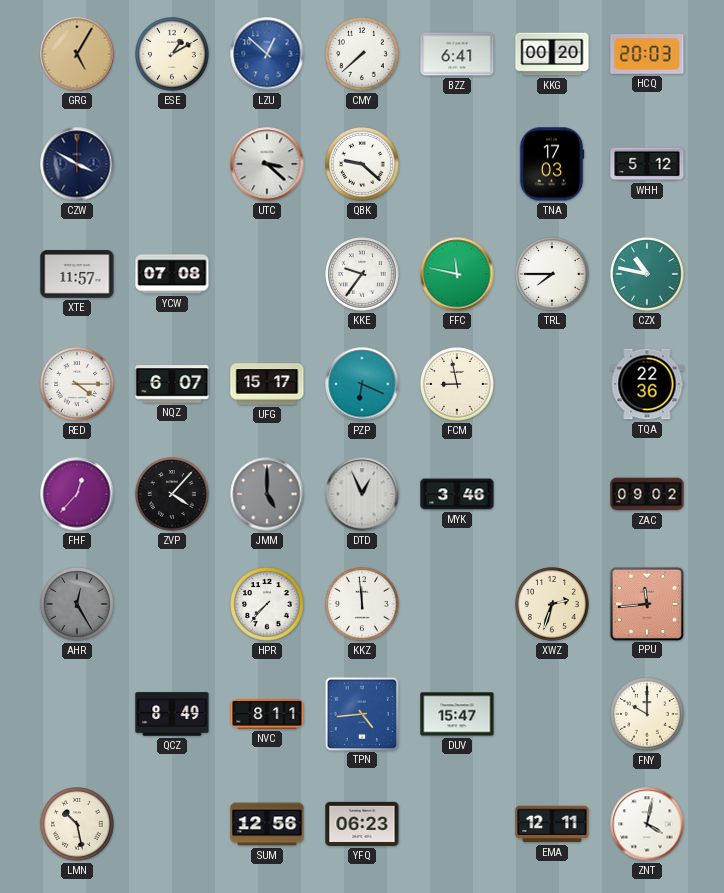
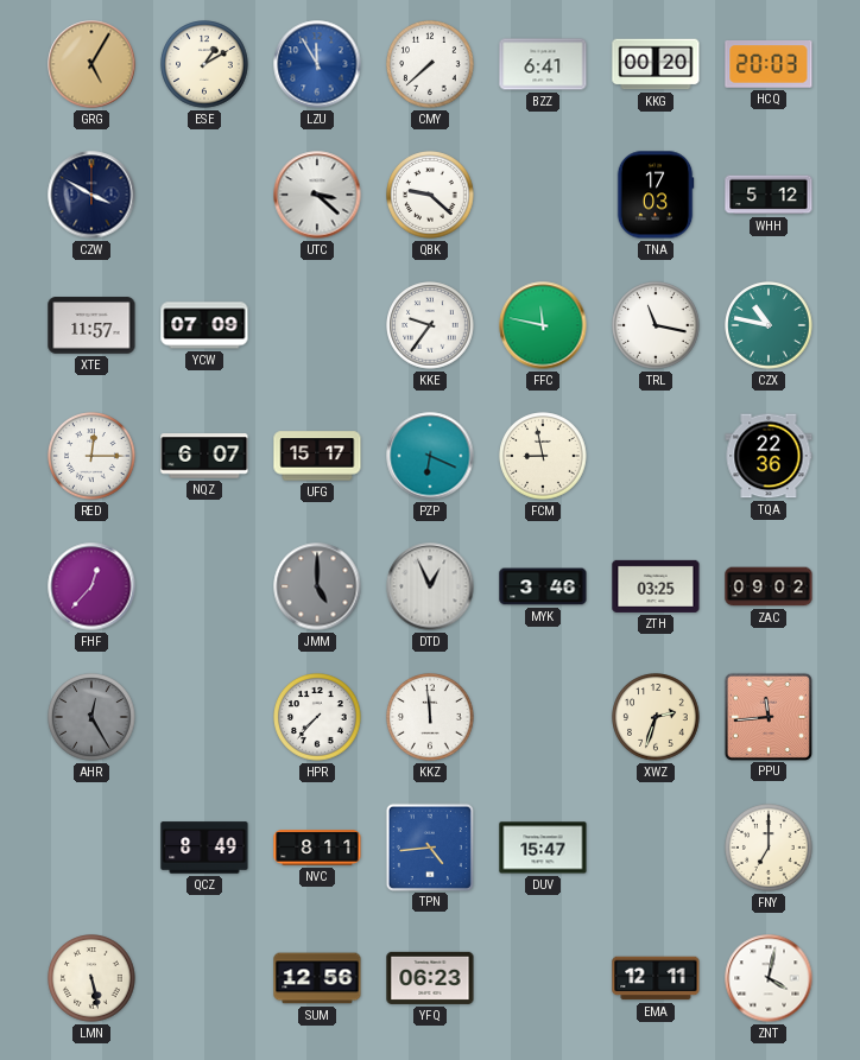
LZU: 12:52 -> 11:55
YCW: 07:08 -> 07:09
TRL: 7:45 -> 11:17
RED: 4:15 -> 12:15
ZVP: 4:07 -> none
ZTH: none -> 03:25
FNY: 10:00 -> 7:00
LMN: 10:28 -> 5:28
